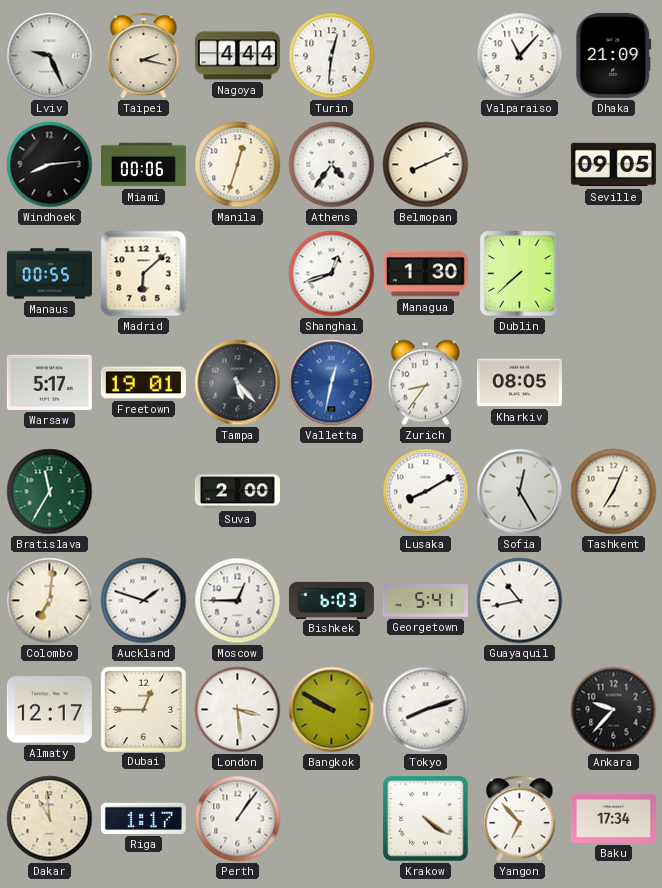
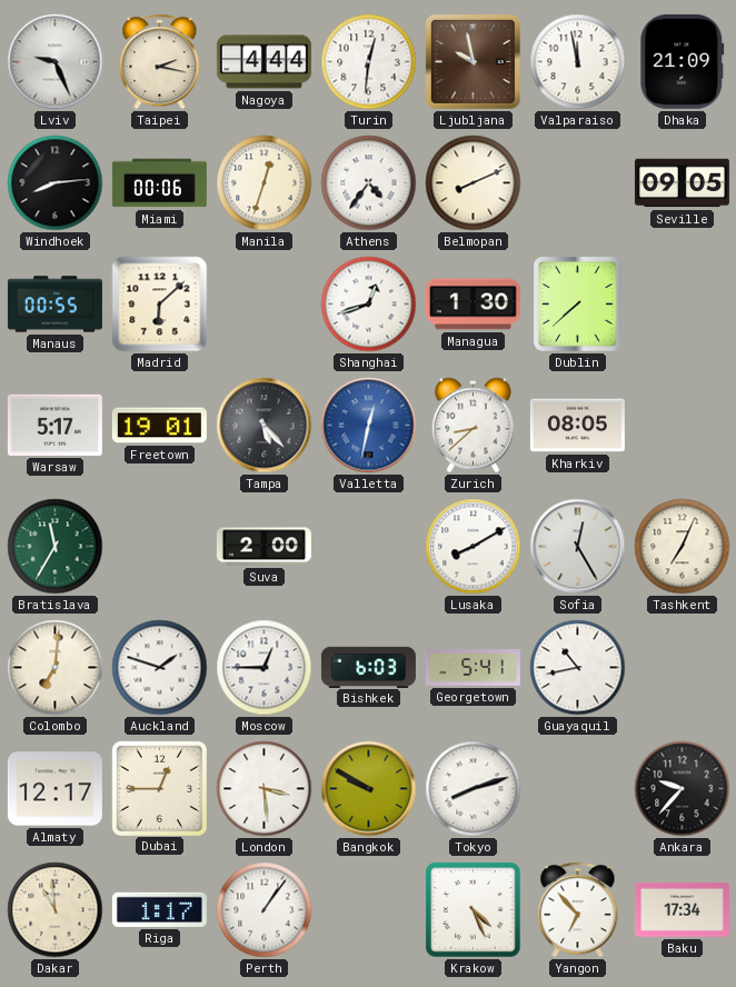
Ljubljana: none -> 9:58
Valparaiso: 11:07 -> 11:58
Zurich: 8:36 -> 8:38
Krakow: 4:21 -> 4:26
